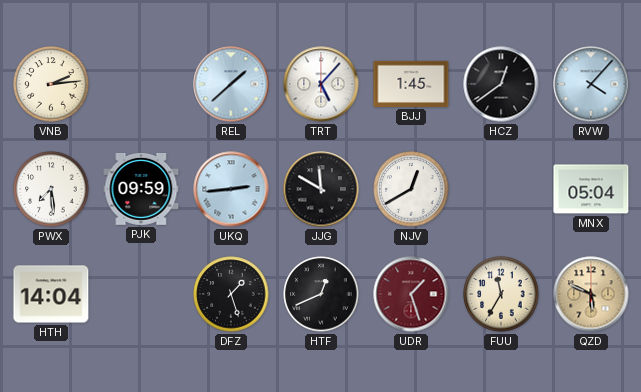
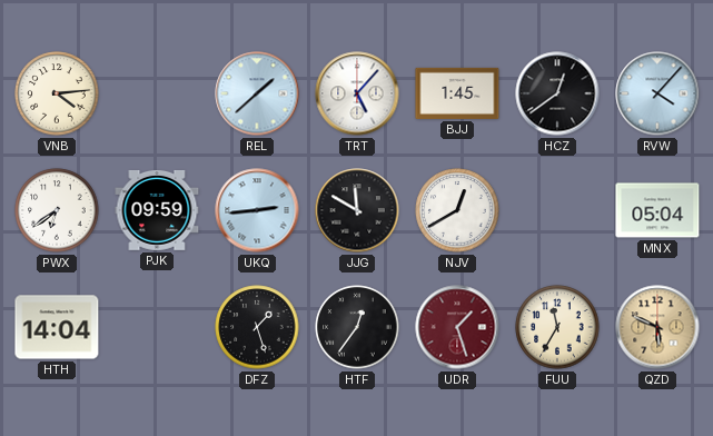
VNB: 2:14 -> 4:14
PWX: 7:29 -> 6:39
HTF: 12:41 -> 12:36
